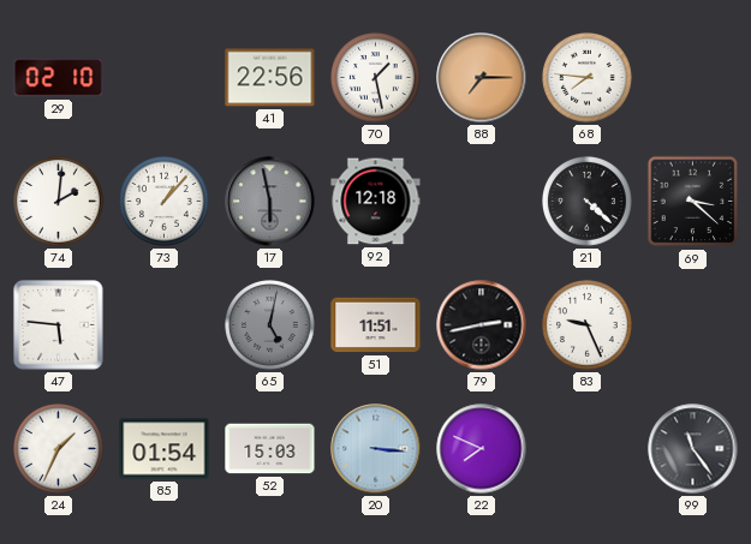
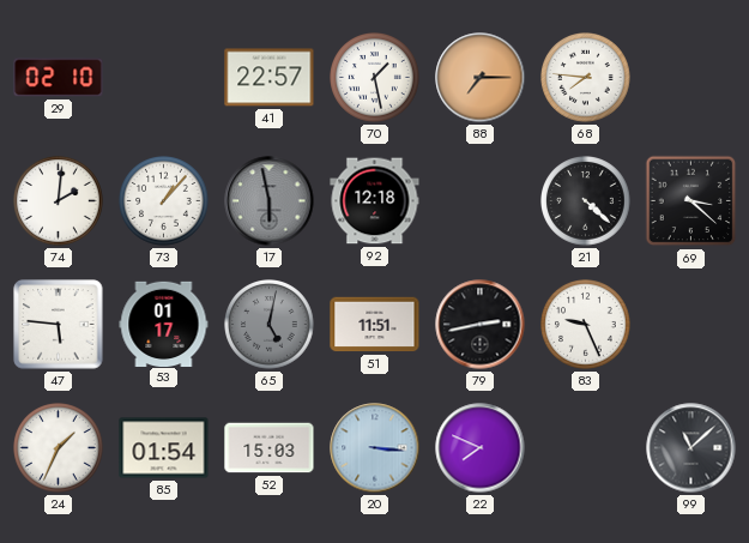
41: 22:56 -> 22:57
53: none -> 01:17
99: 11:24 -> 11:08
